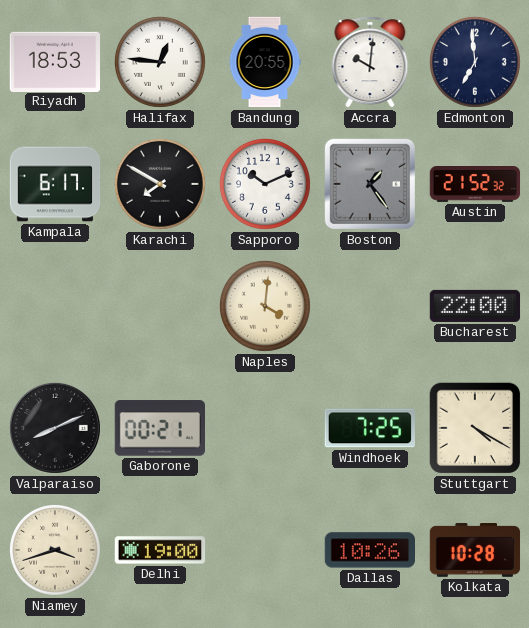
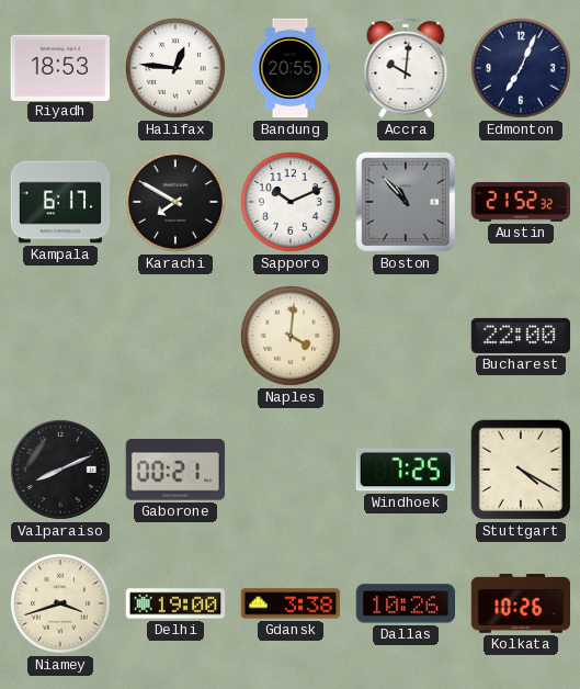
Edmonton: 6:59 -> 7:04
Boston: 1:24 -> 10:53
Gdansk: none -> 3:38
Kolkata: 10:28 -> 10:26
